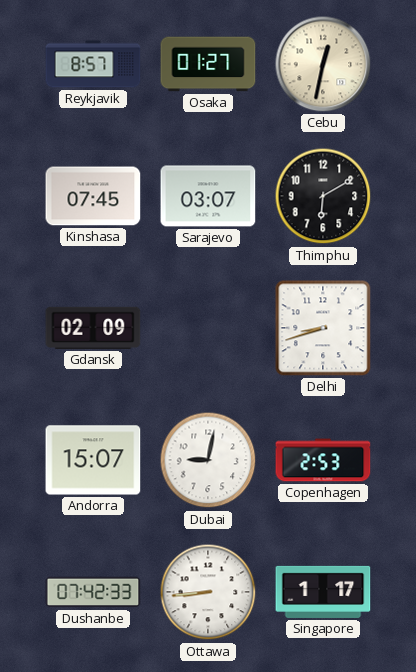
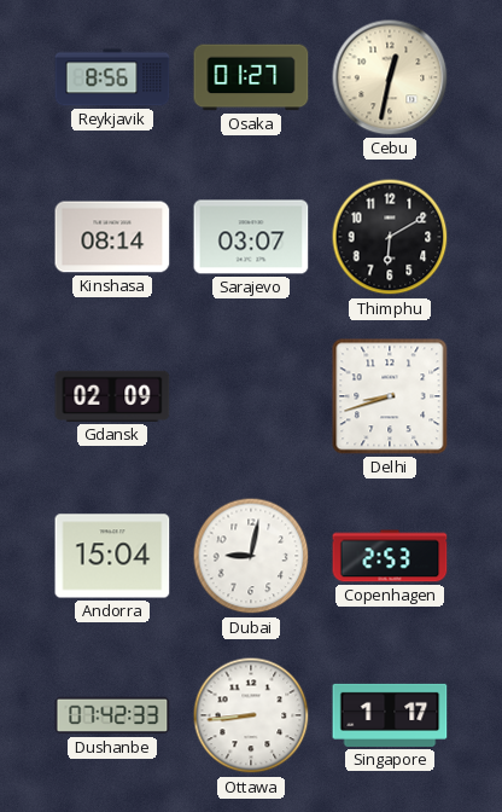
Reykjavik: 8:57 -> 8:56
Kinshasa: 07:45 -> 08:14
Andorra: 15:07 -> 15:04
